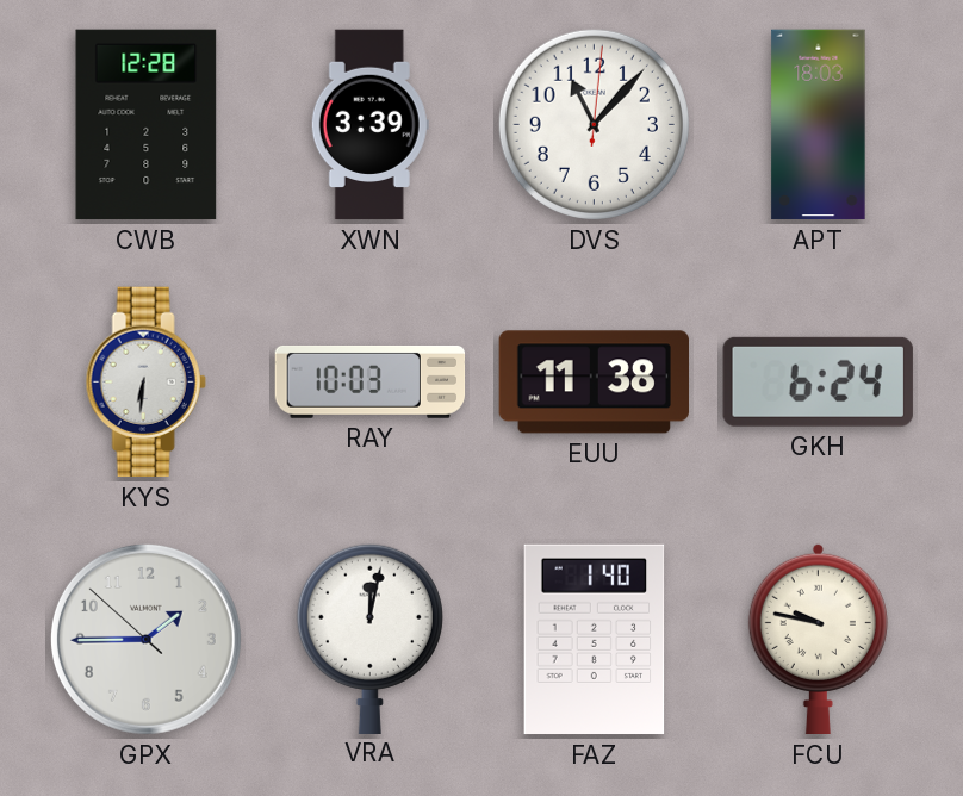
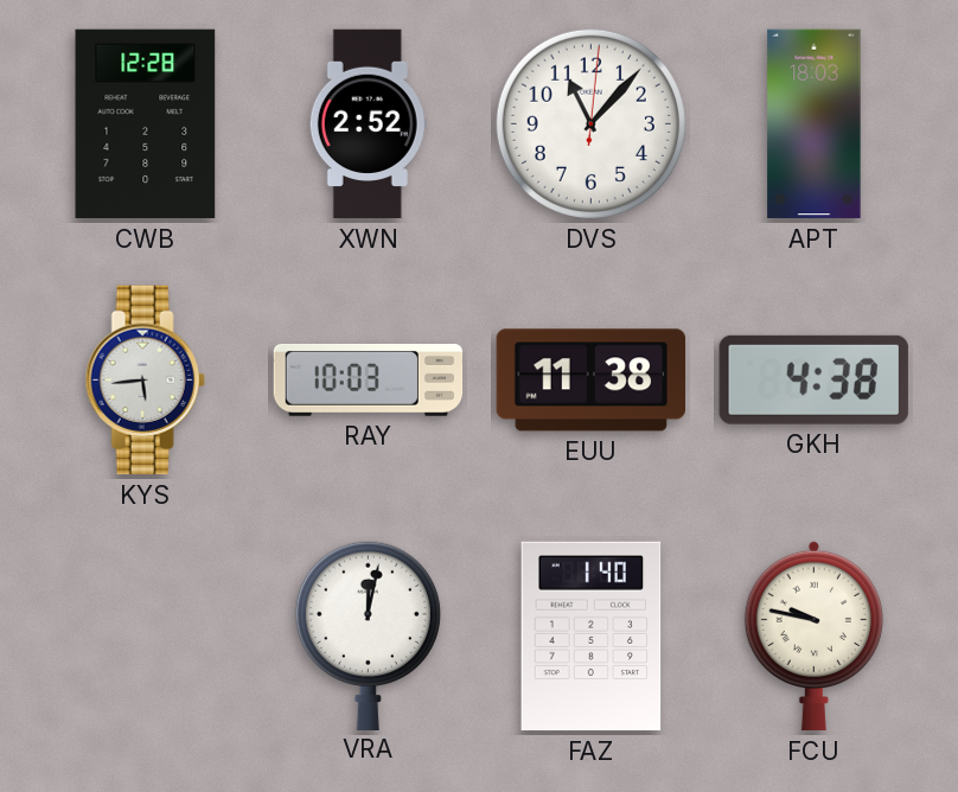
XWN: 3:39 -> 2:52
KYS: 6:31 -> 5:44
GKH: 6:24 -> 4:38
GPX: 1:44 -> none
